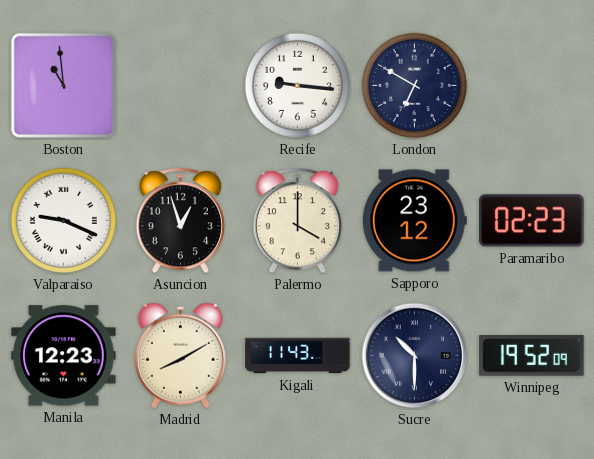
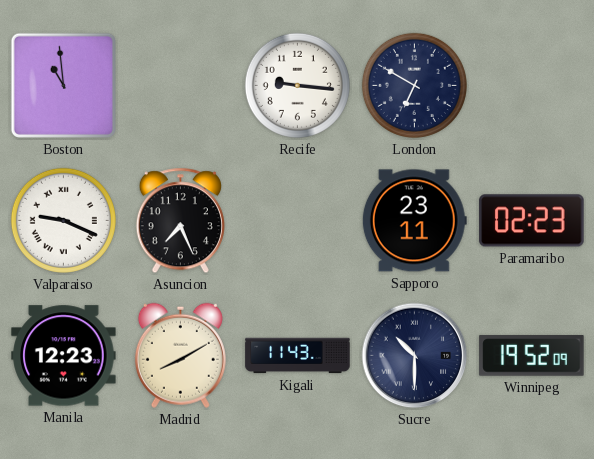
Asuncion: 12:57 -> 7:26
Palermo: 4:00 -> none
Sapporo: 23:12 -> 23:11
